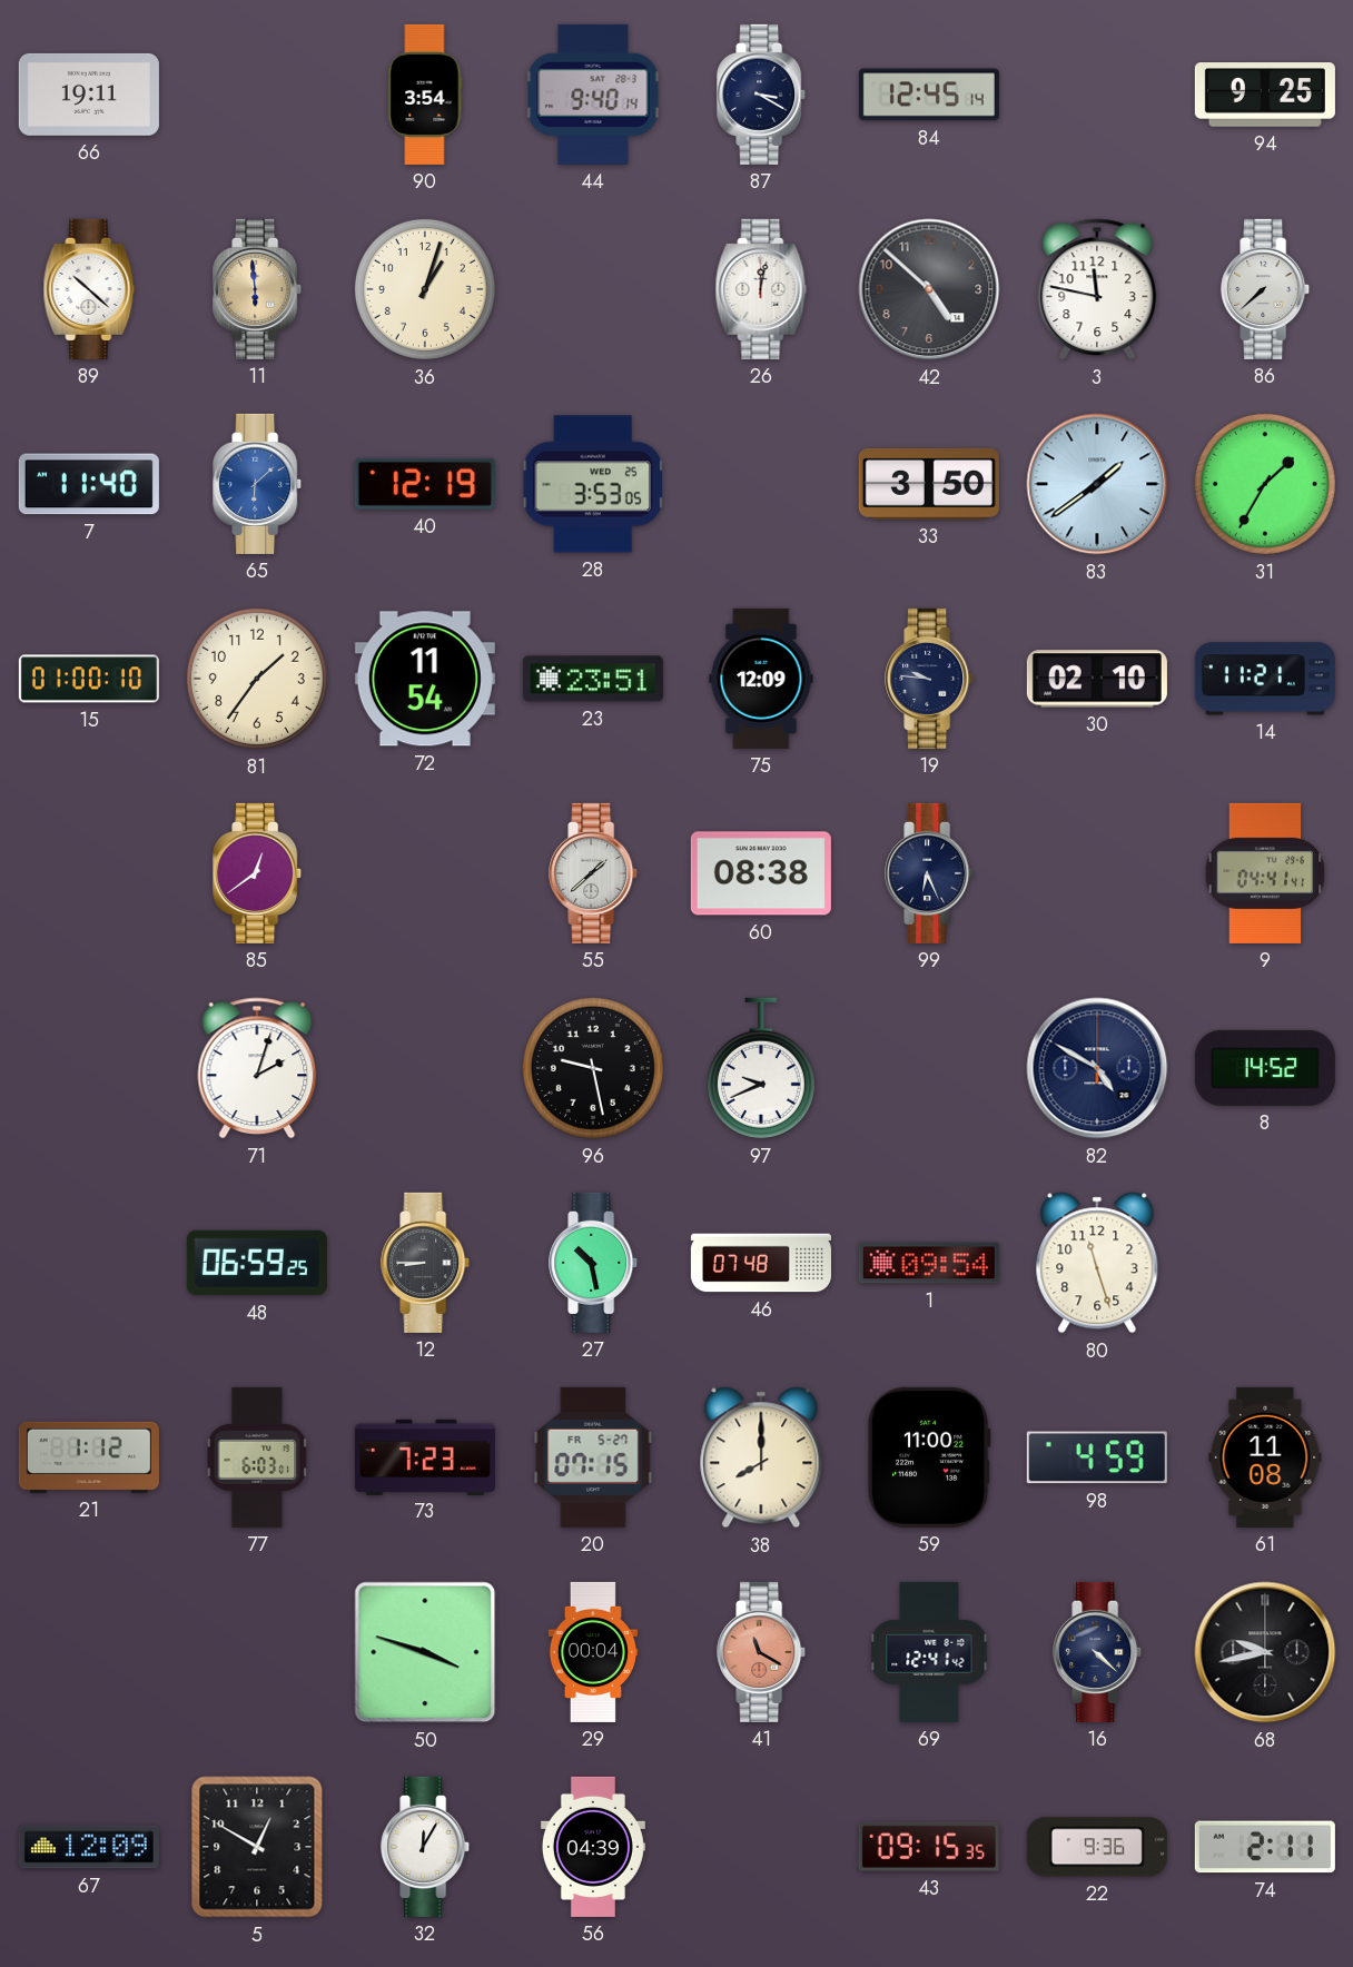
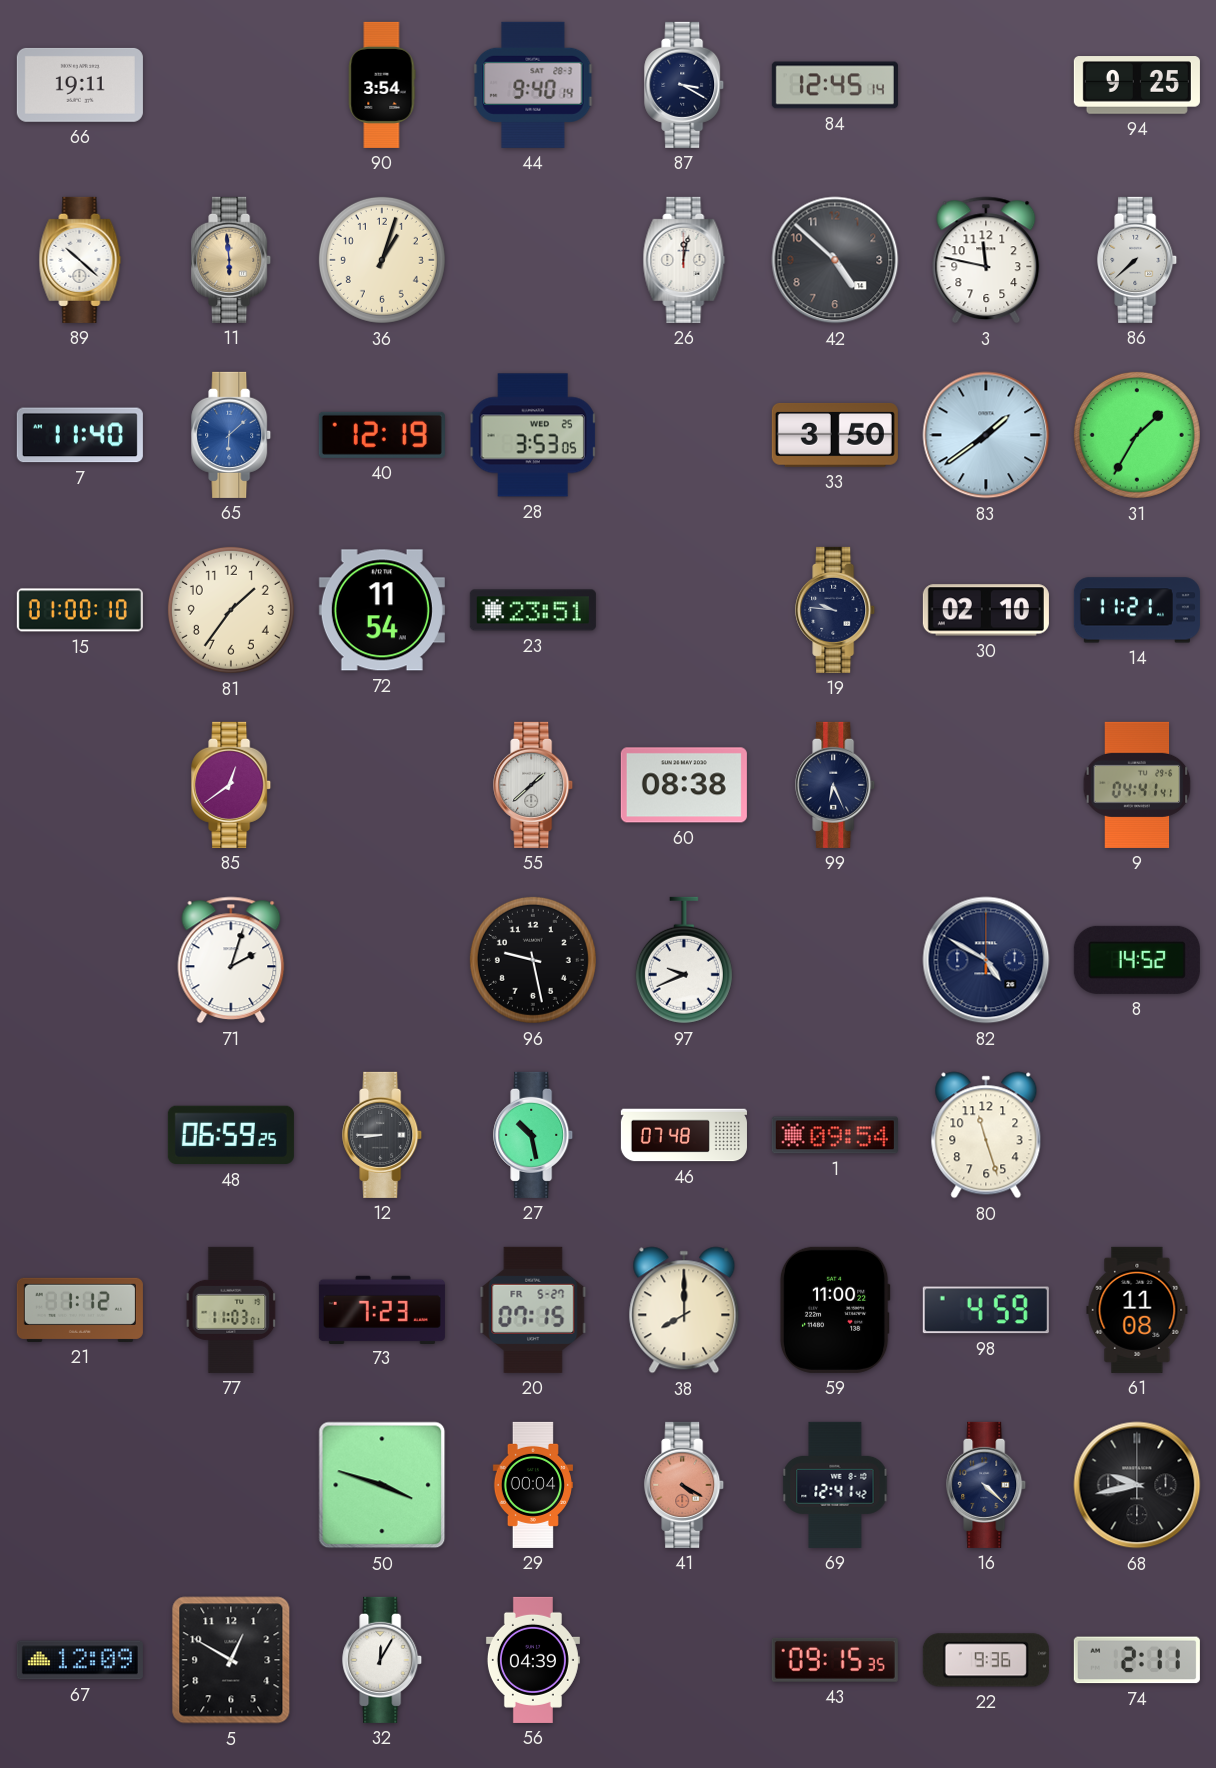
75: 12:09 -> none
77: 6:03 -> 11:03
41: 11:20 -> 4:20
